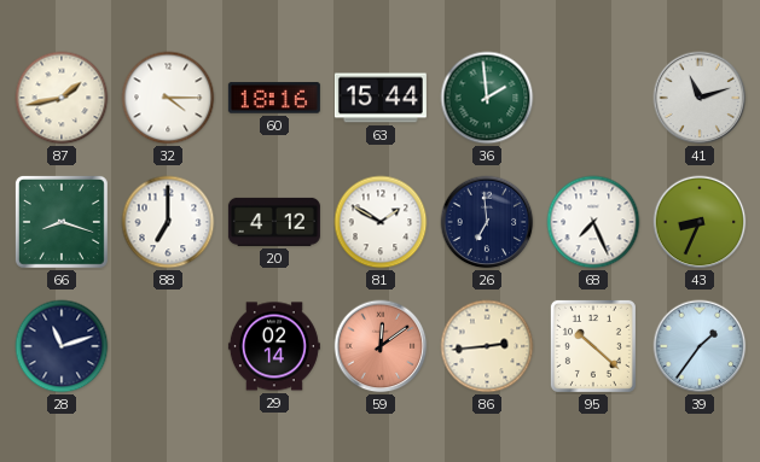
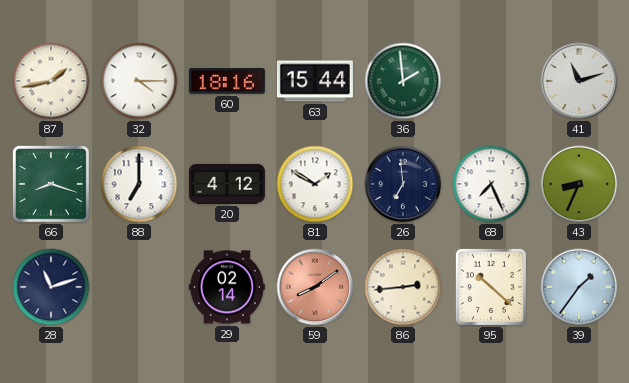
59: 12:09 -> 8:09
